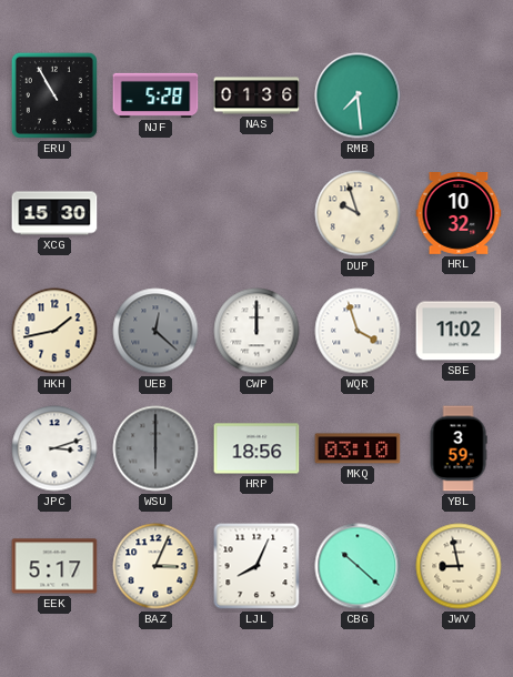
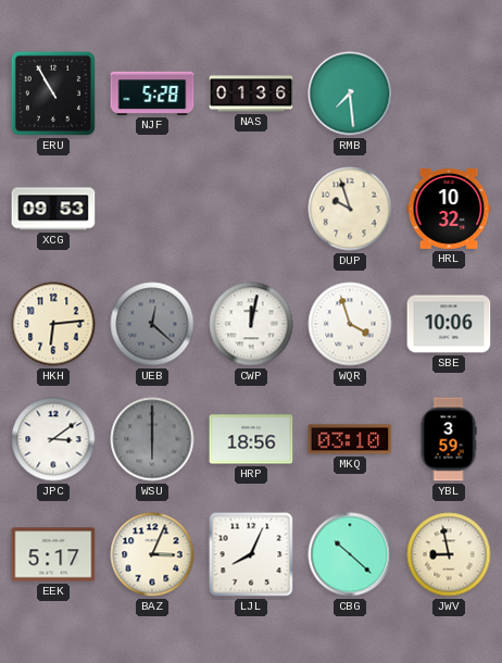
XCG: 15:30 -> 09:53
HKH: 1:43 -> 6:14
CWP: 12:00 -> 12:02
SBE: 11:02 -> 10:06
JPC: 3:12 -> 3:09
